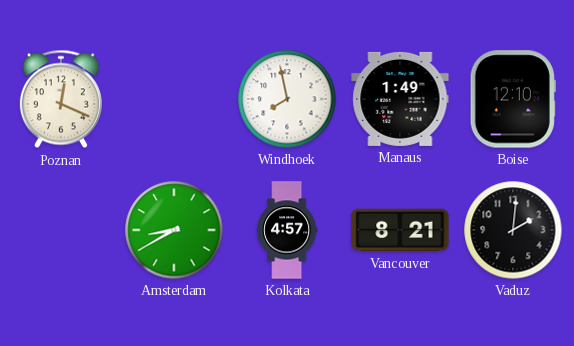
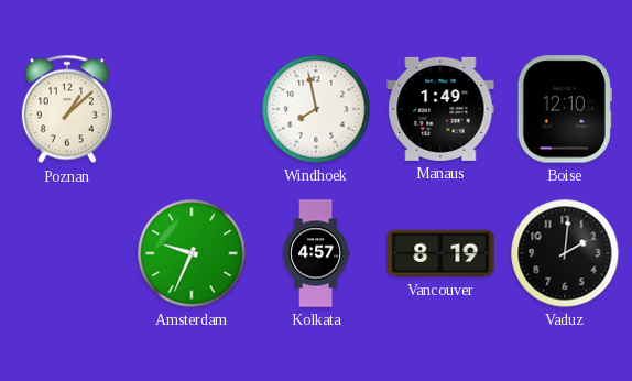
Poznan: 12:19 -> 1:08
Amsterdam: 8:40 -> 9:34
Vancouver: 8:21 -> 8:19
